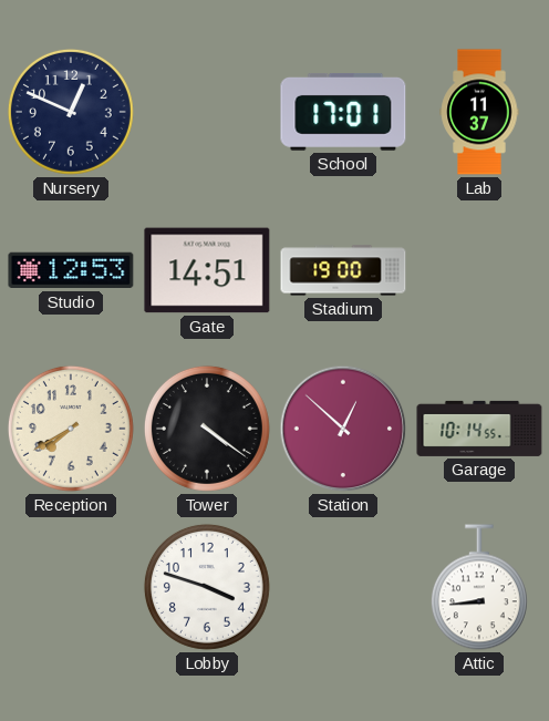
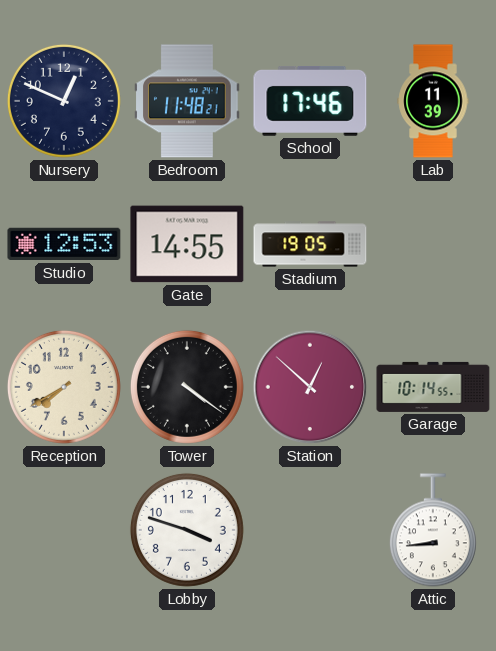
Bedroom: none -> 11:48
School: 17:01 -> 17:46
Lab: 11:37 -> 11:39
Gate: 14:51 -> 14:55
Stadium: 19:00 -> 19:05
